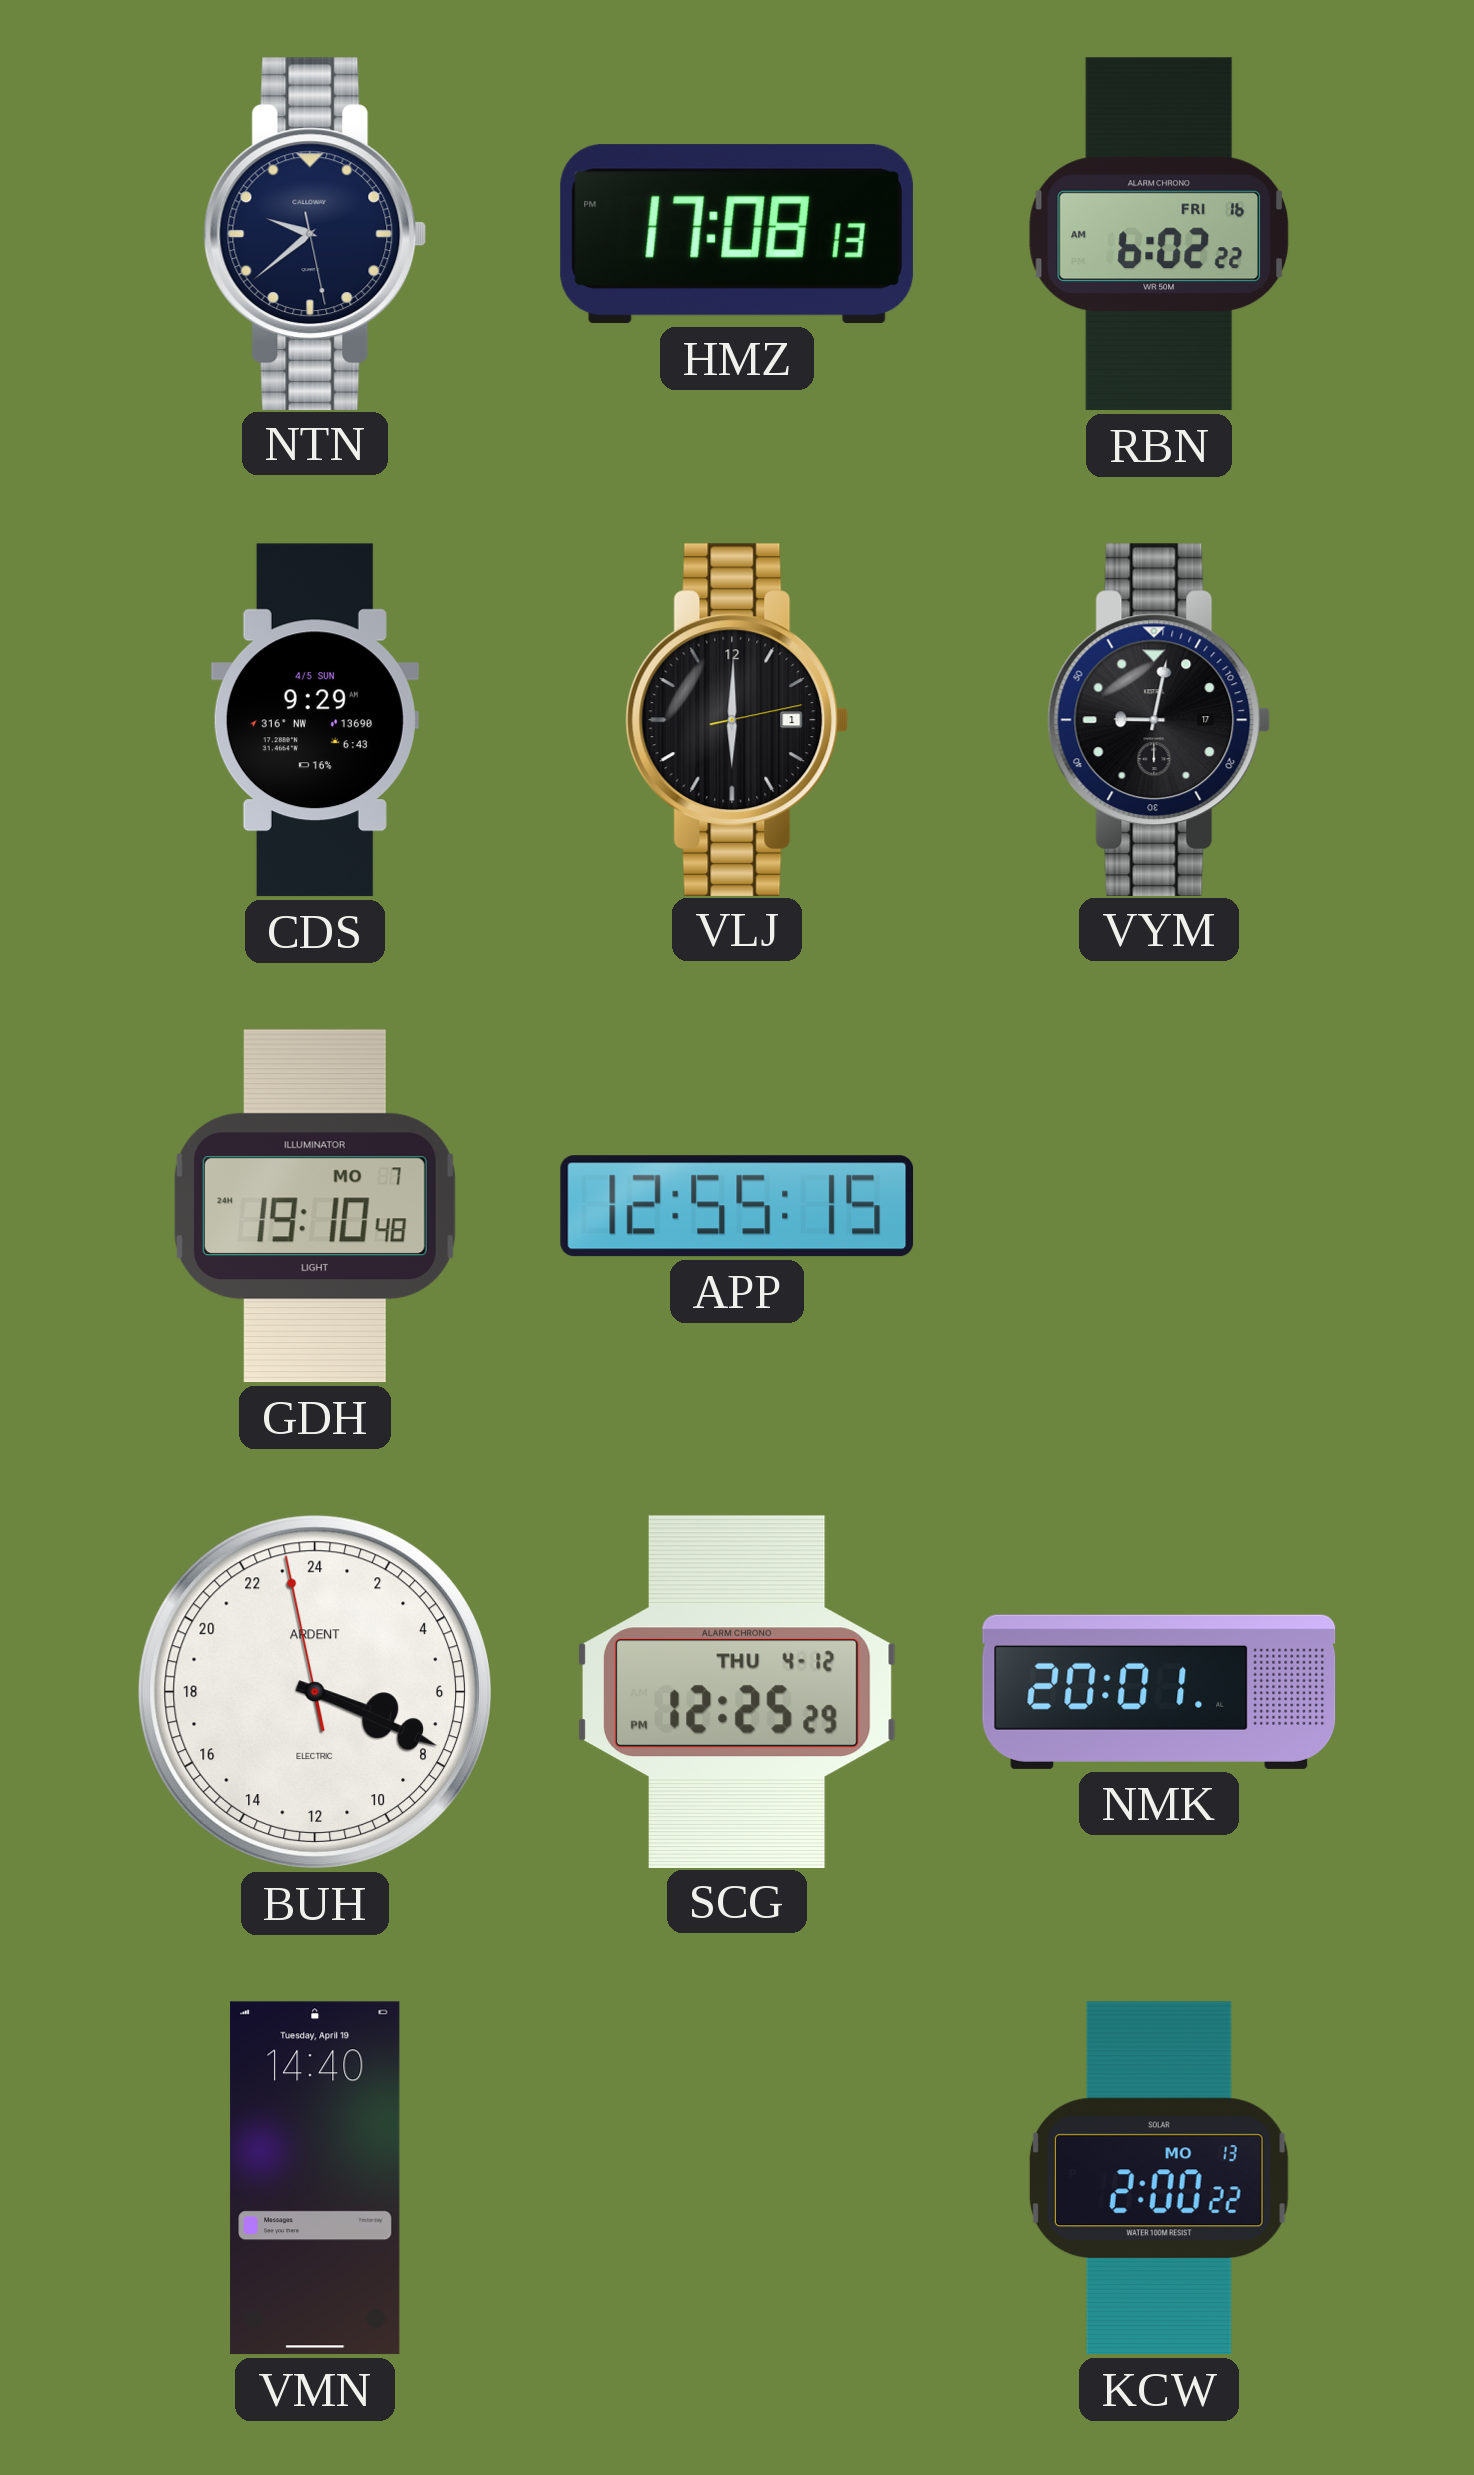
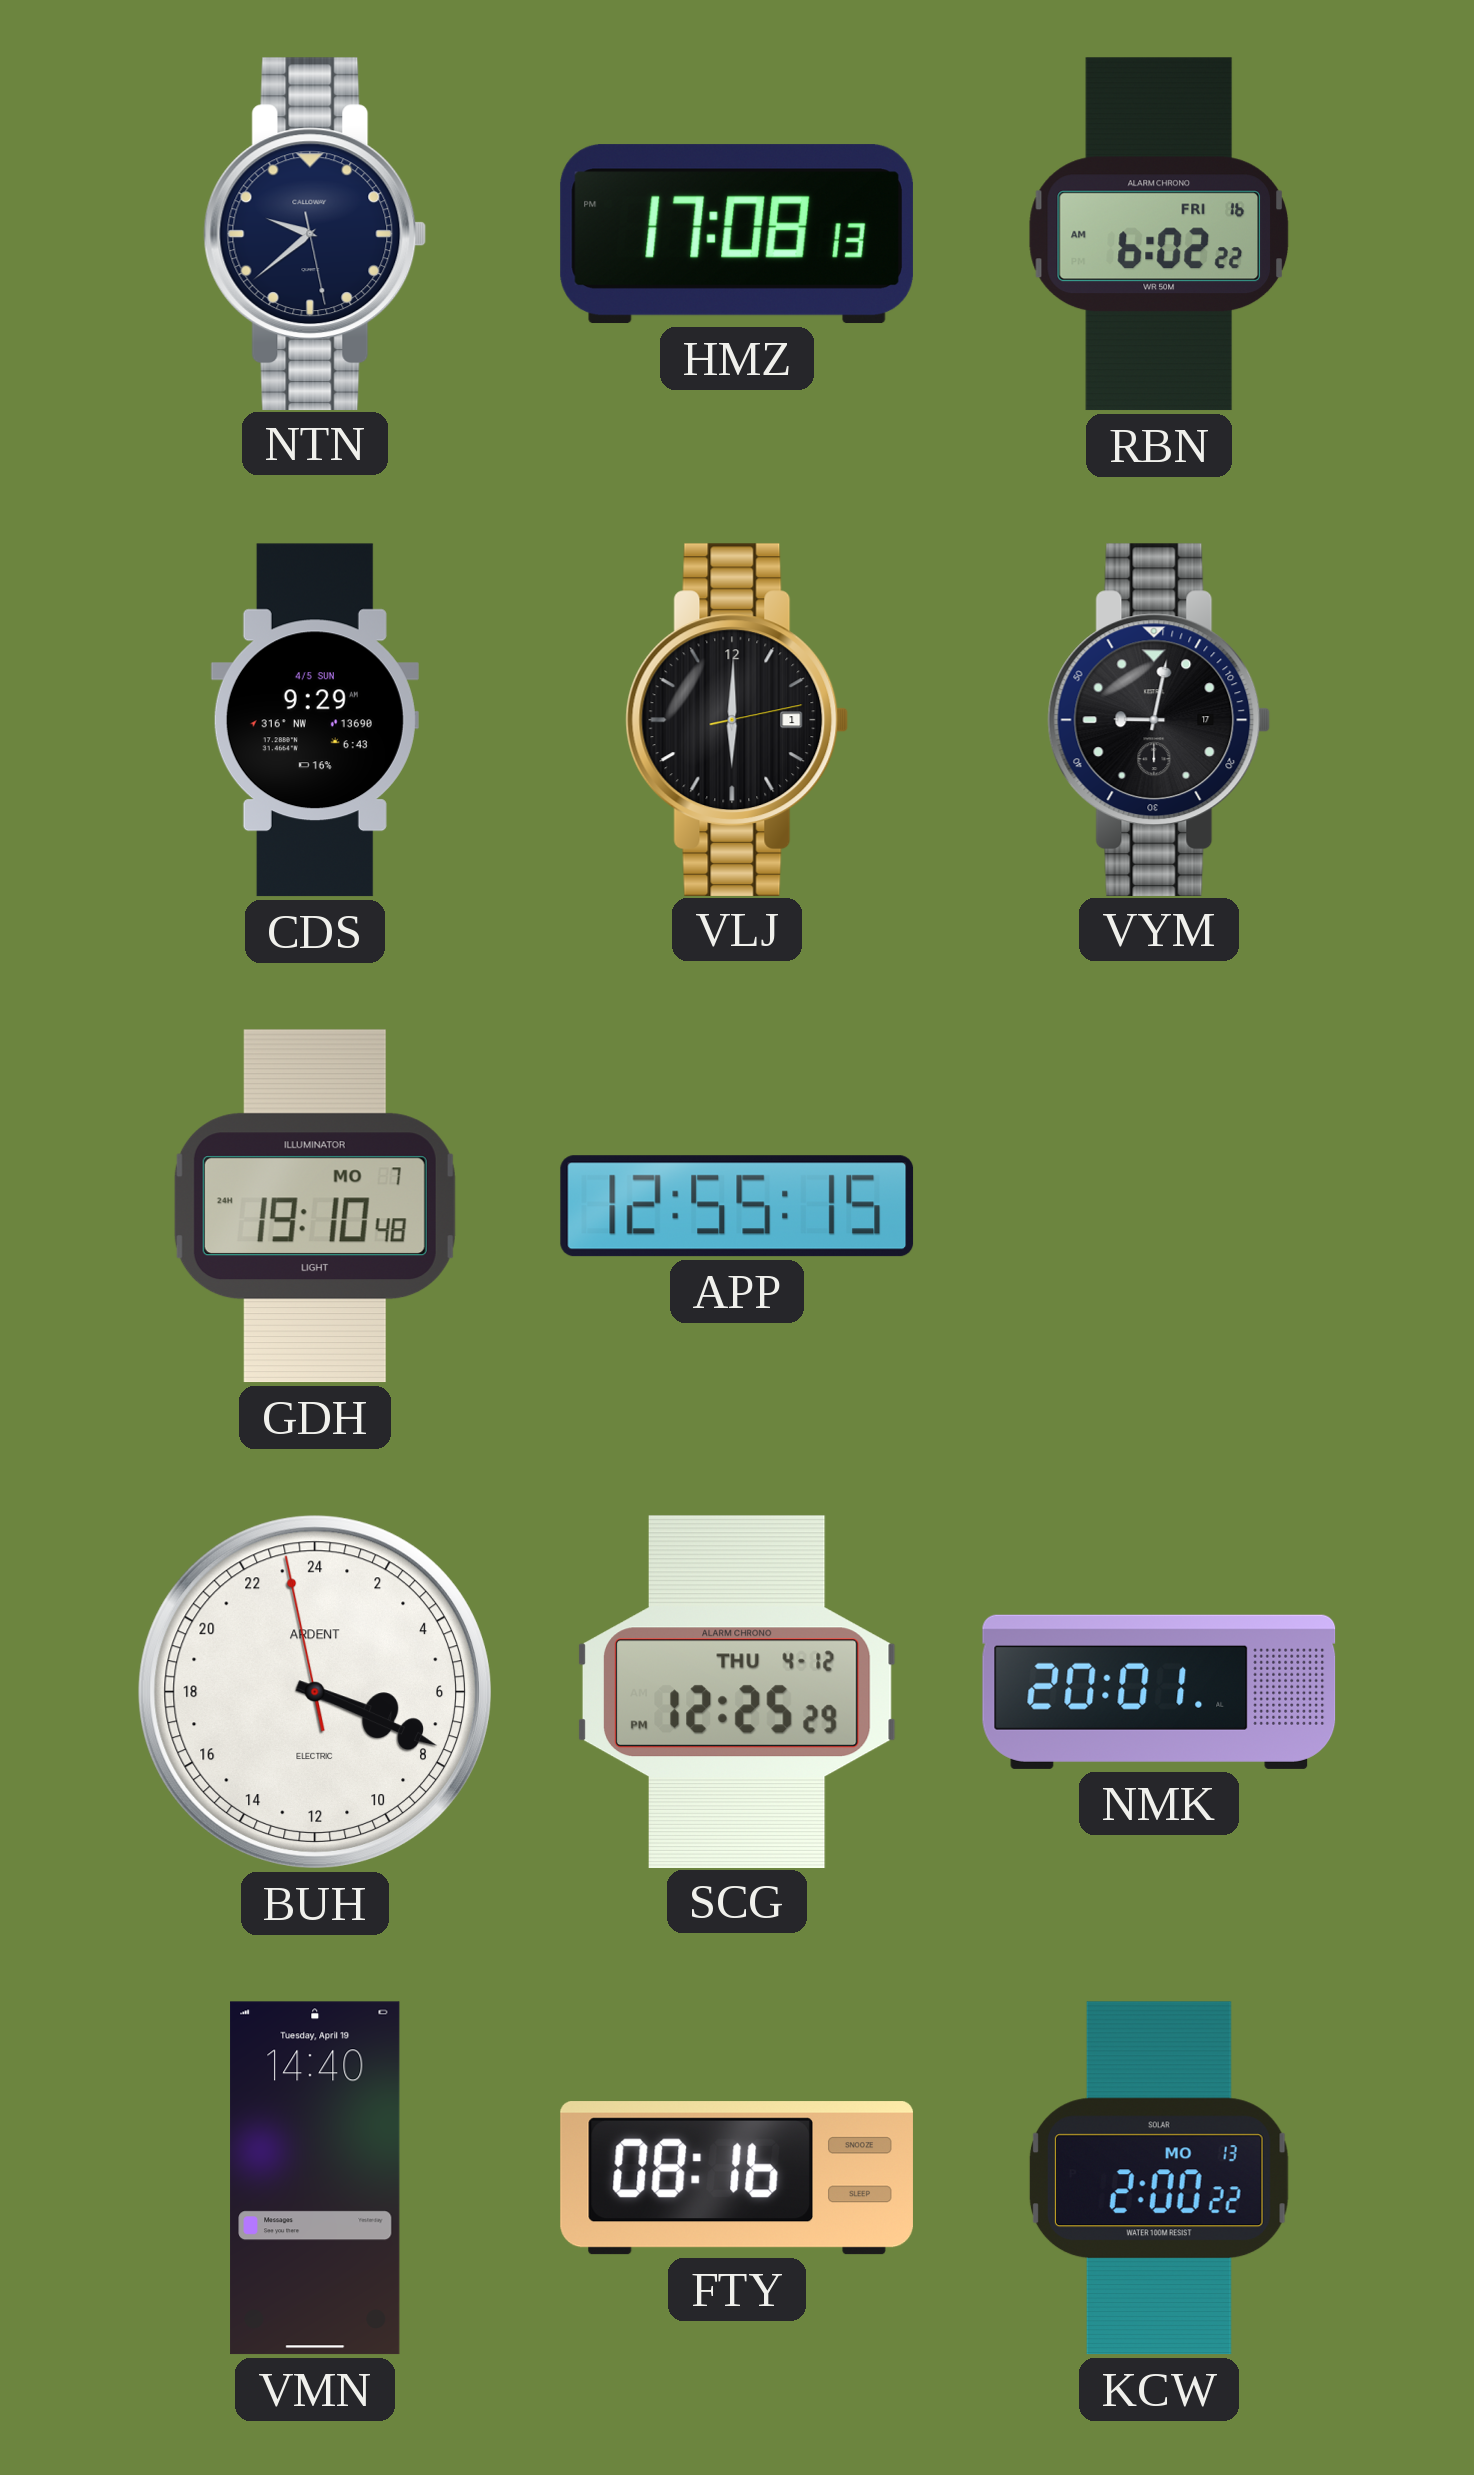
FTY: none -> 08:16
